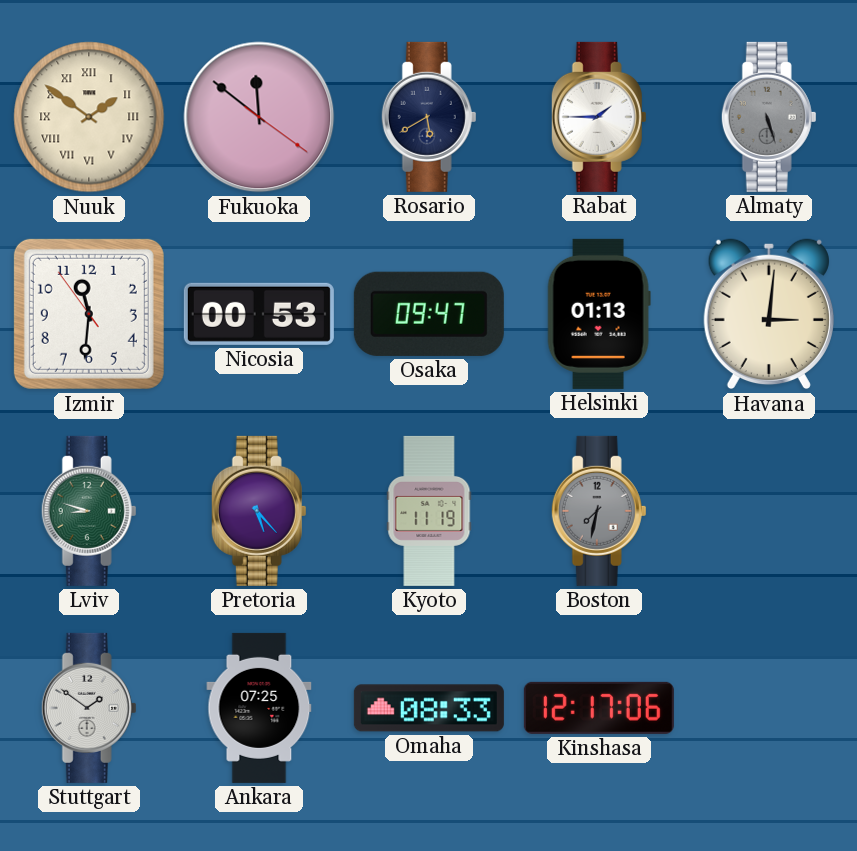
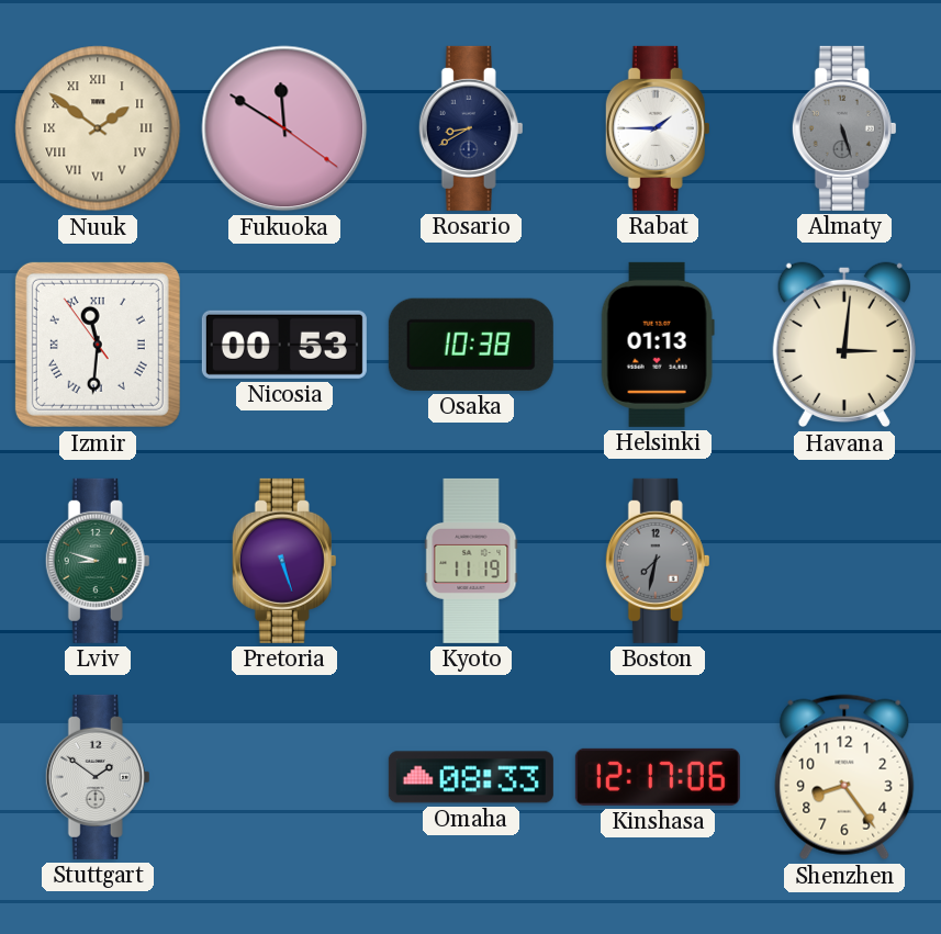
Fukuoka: 11:51 -> 11:50
Rosario: 5:40 -> 8:40
Izmir numerals: Arabic -> Roman
Osaka: 09:47 -> 10:38
Pretoria: 5:23 -> 5:27
Ankara: 07:25 -> none
Shenzhen: none -> 8:24
